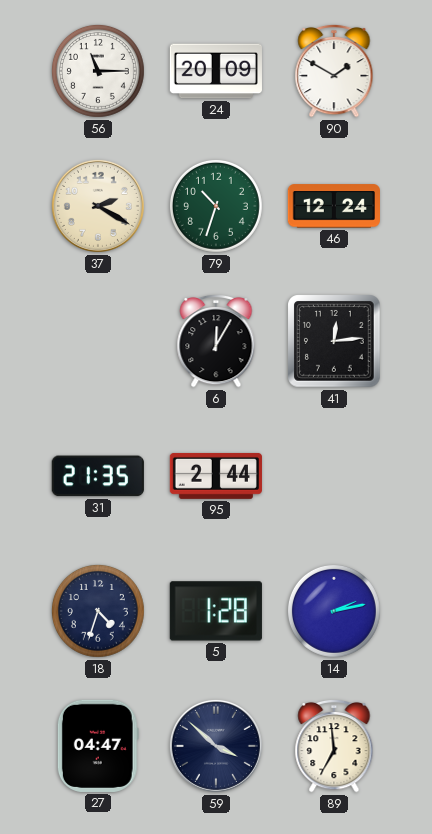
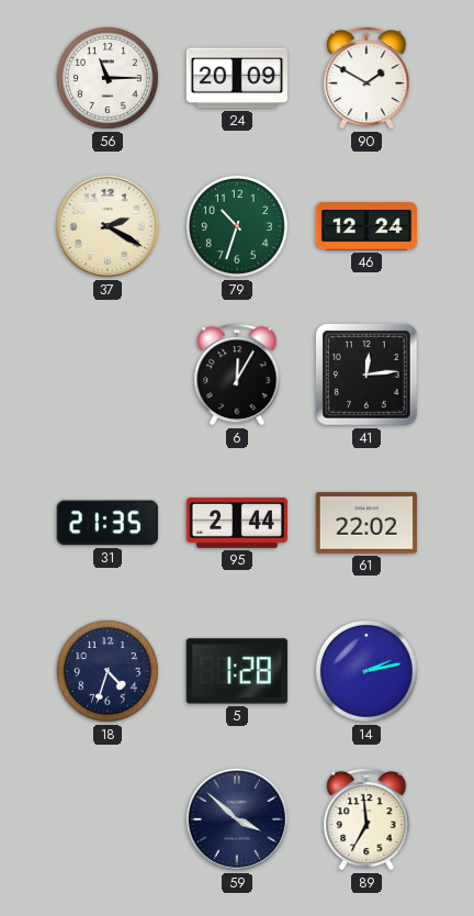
61: none -> 22:02
27: 04:47 -> none
